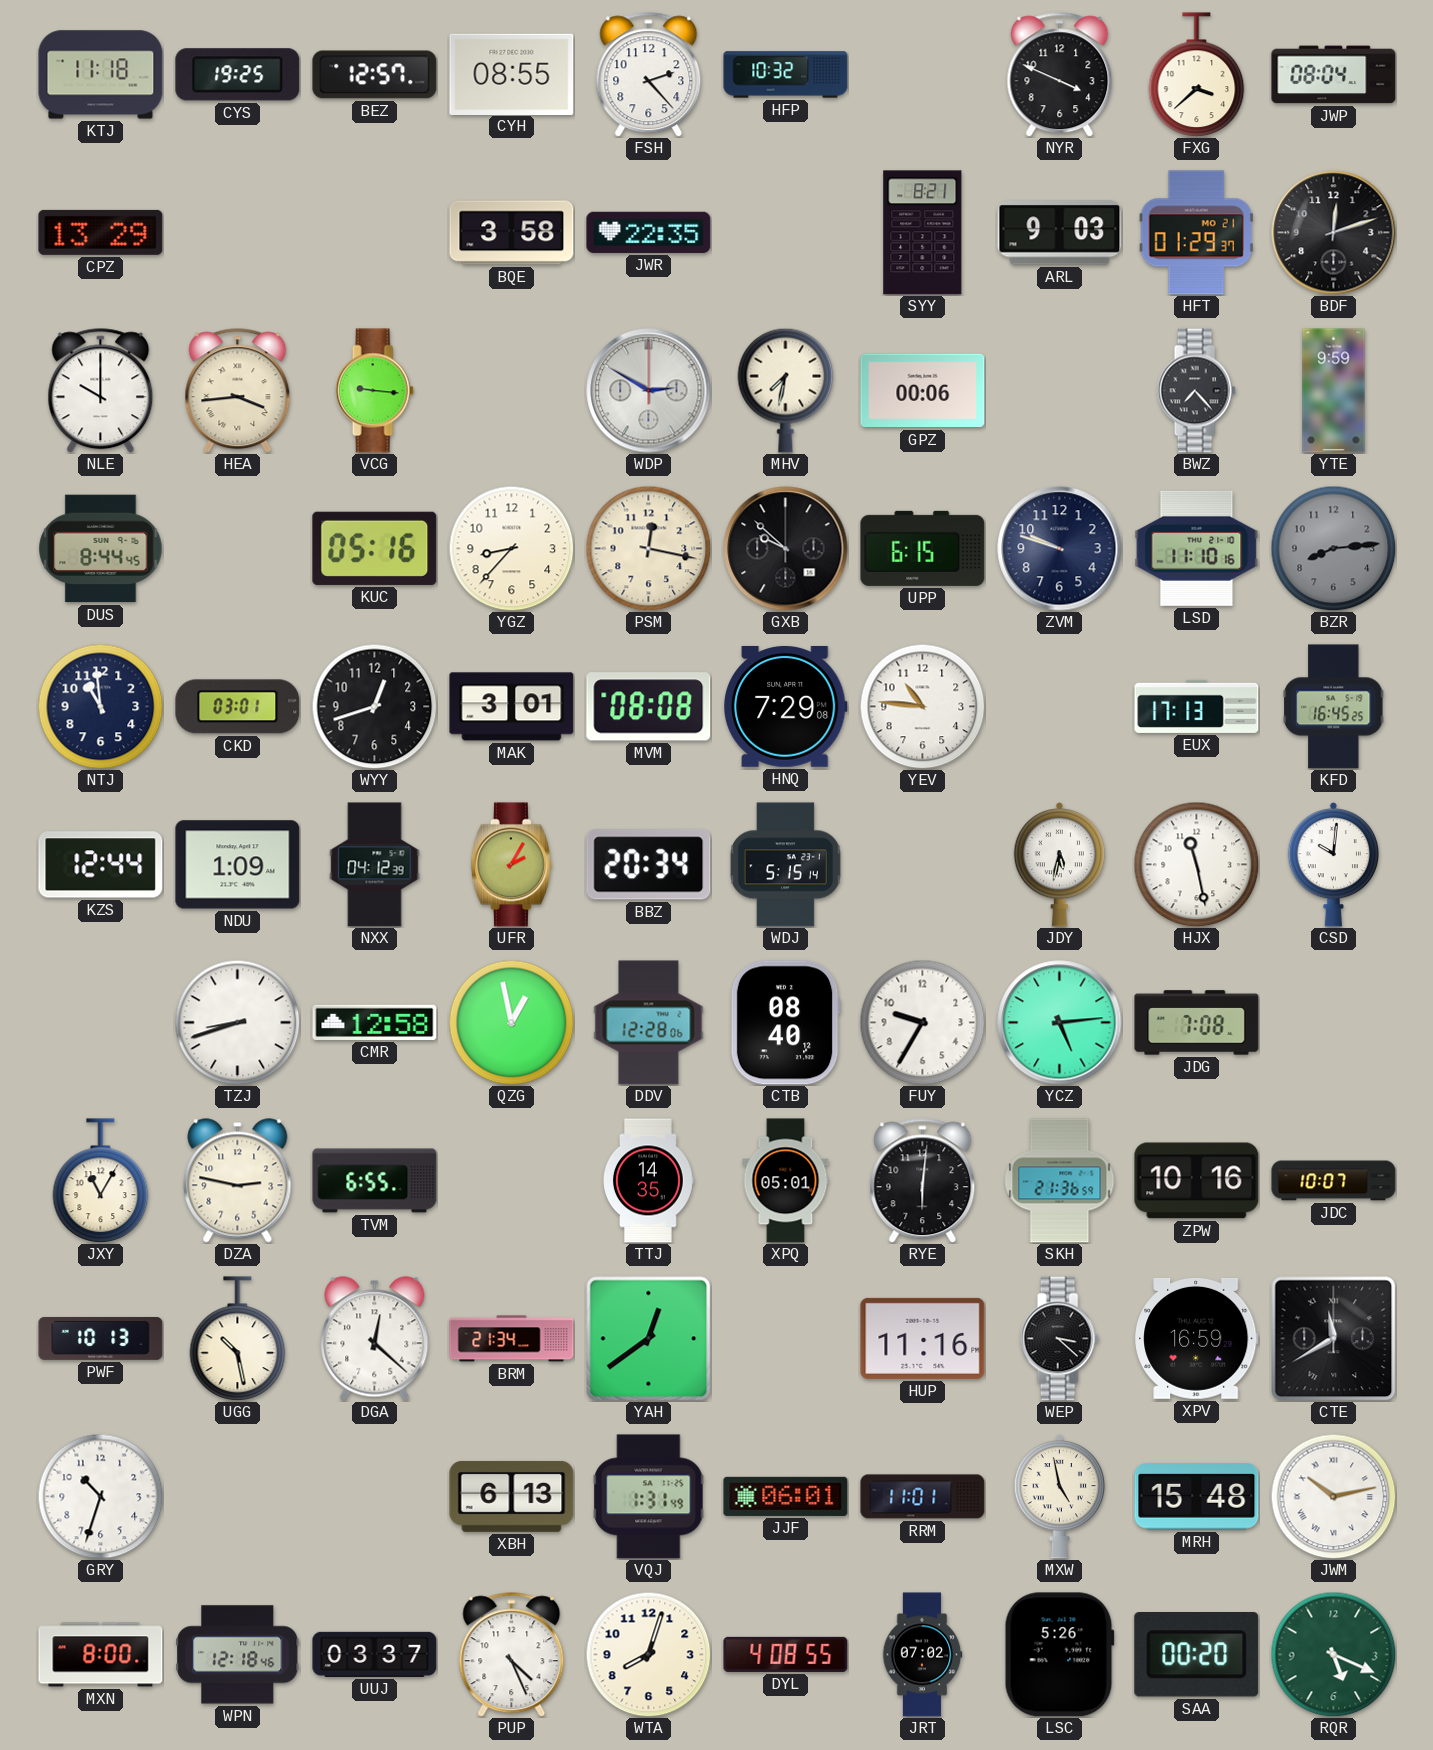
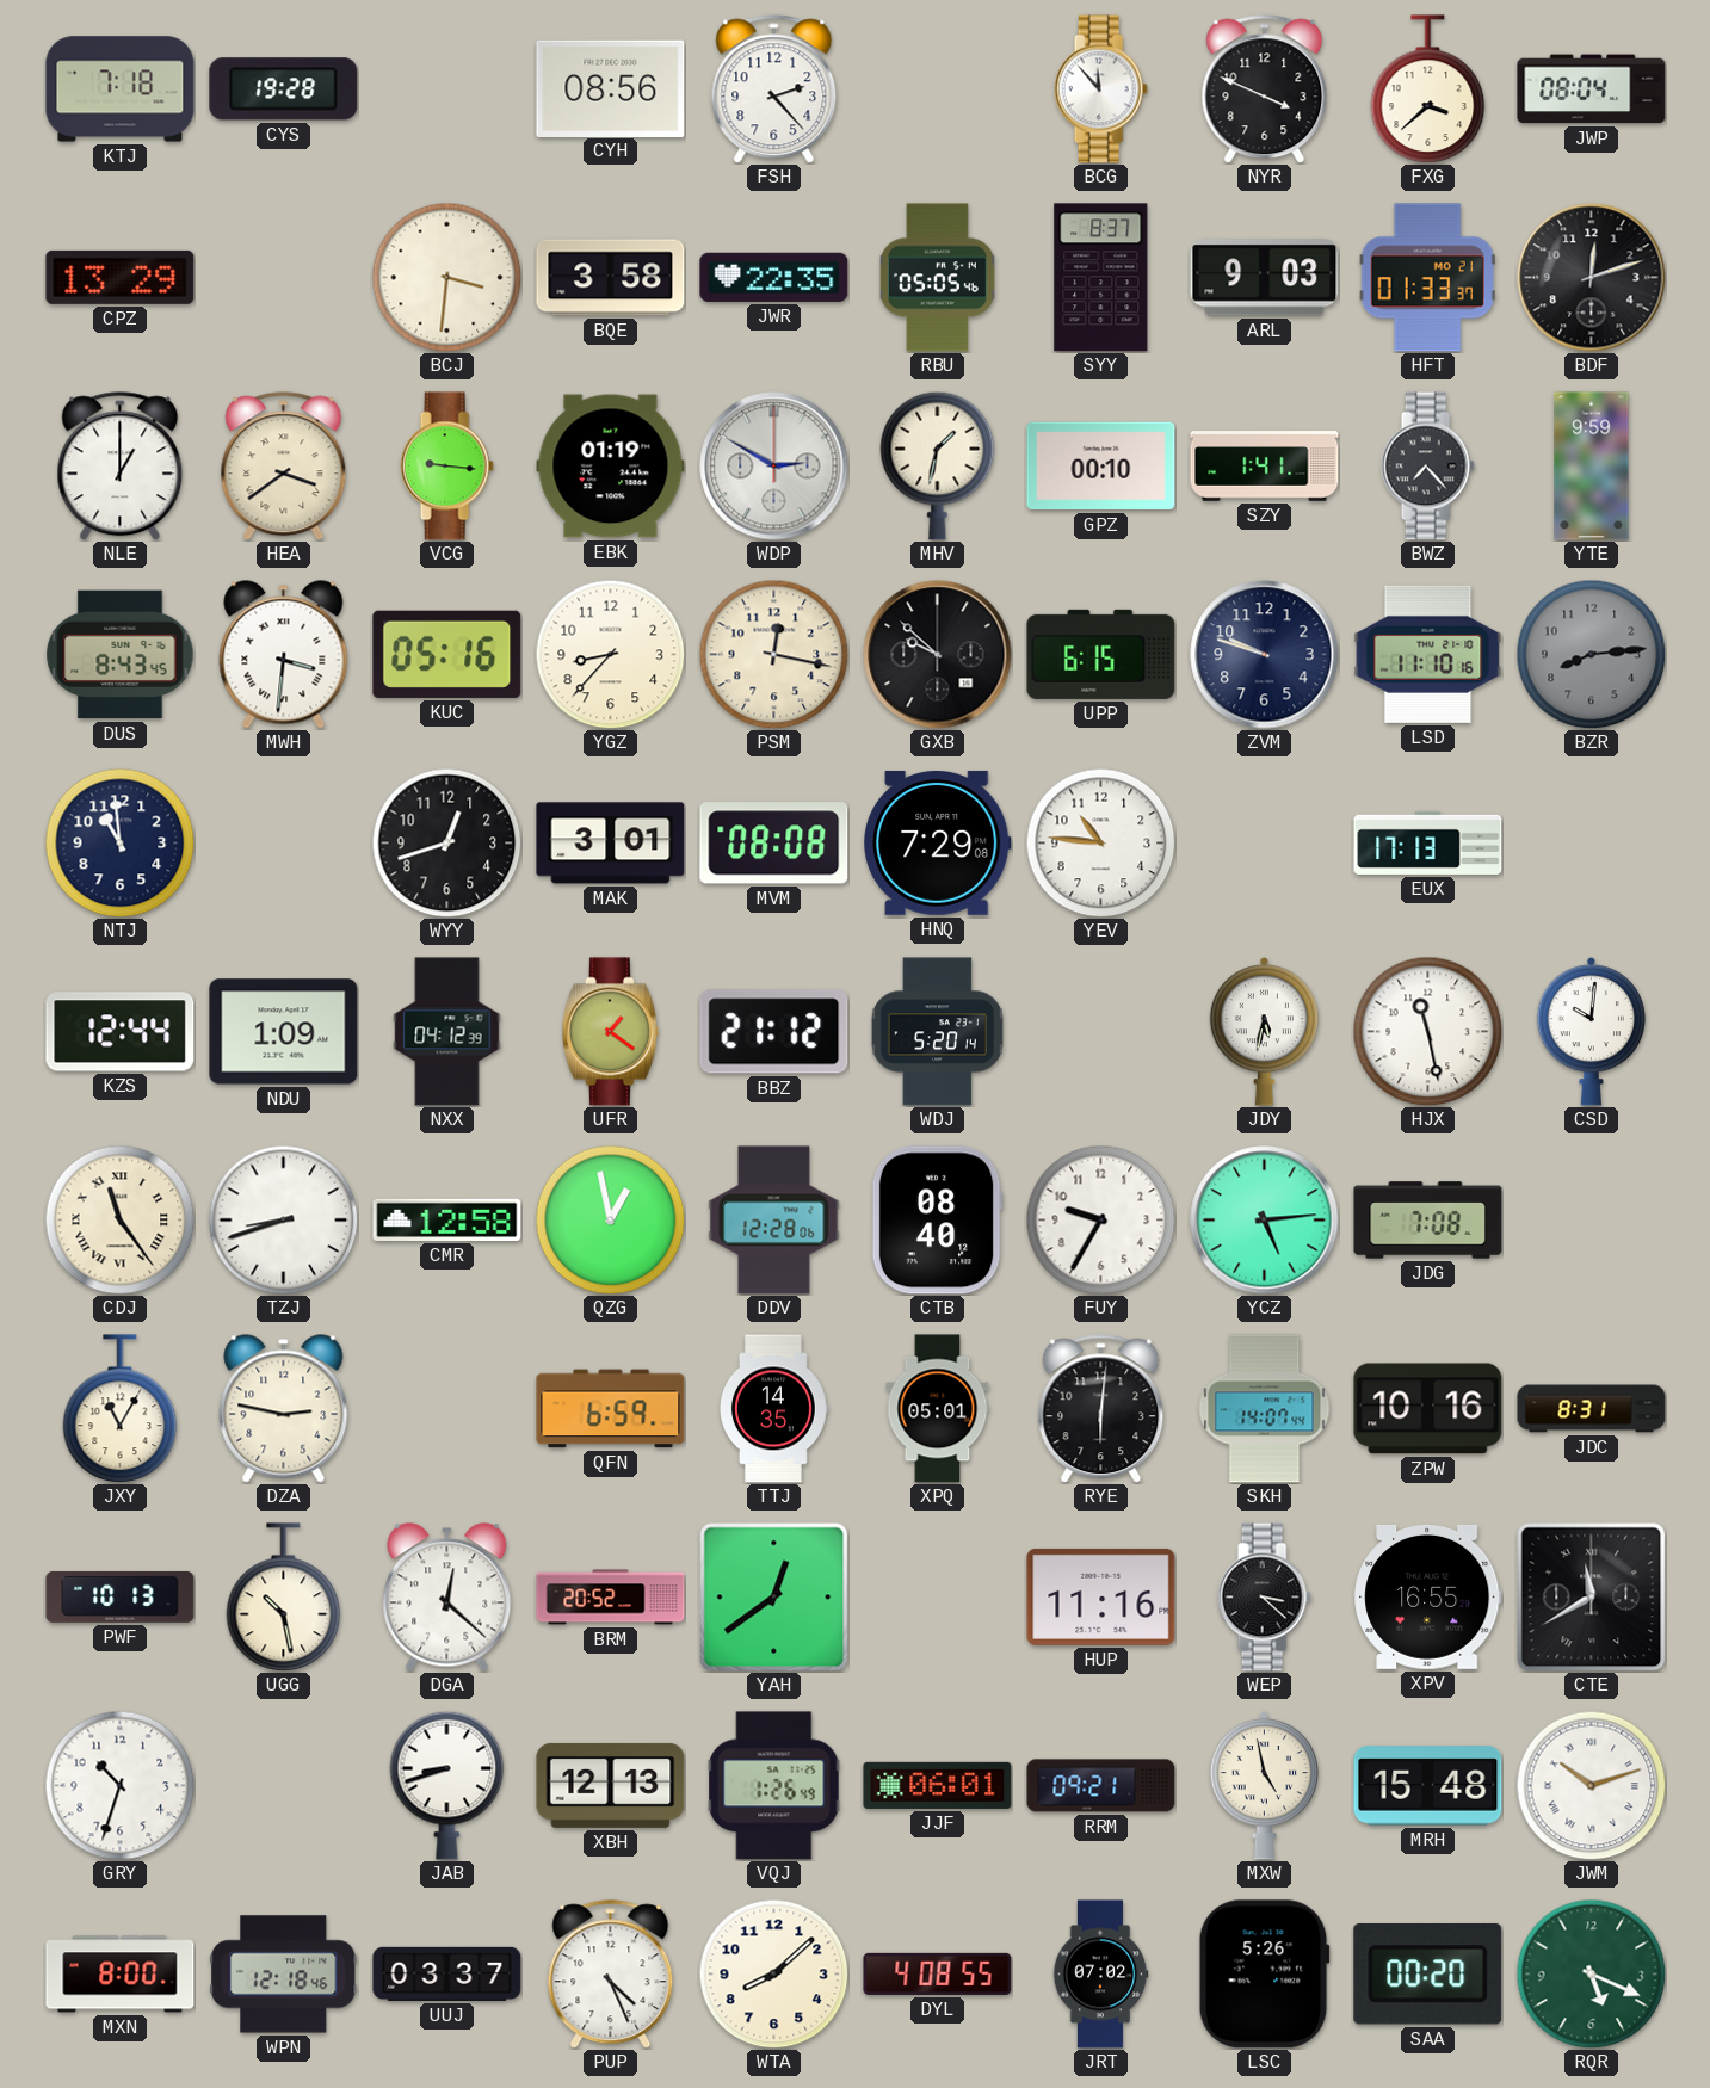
KTJ: 11:18 -> 7:18
CYS: 19:25 -> 19:28
BEZ: 12:57 -> none
CYH: 08:55 -> 08:56
HFP: 10:32 -> none
BCG: none -> 11:53
BCJ: none -> 3:31
RBU: none -> 05:05
SYY: 8:21 -> 8:37
HFT: 01:29 -> 01:33
NLE: 10:00 -> 1:00
HEA: 3:44 -> 3:39
EBK: none -> 01:19
MHV: 7:32 -> 1:32
GPZ: 00:06 -> 00:10
SZY: none -> 1:41
DUS: 8:44 -> 8:43
MWH: none -> 3:31
CKD: 03:01 -> none
KFD: 16:45 -> none
UFR: 2:05 -> 1:21
BBZ: 20:34 -> 21:12
WDJ: 5:15 -> 5:20
CDJ: none -> 11:24
TVM: 6:55 -> none
QFN: none -> 6:59
SKH: 21:36 -> 14:07
JDC: 10:07 -> 8:31
BRM: 21:34 -> 20:52
XPV: 16:59 -> 16:55
JAB: none -> 8:42
XBH: 6:13 -> 12:13
VQJ: 1:31 -> 1:26
RRM: 11:01 -> 09:21
JWM: 10:13 -> 10:12
WTA: 8:03 -> 8:08
